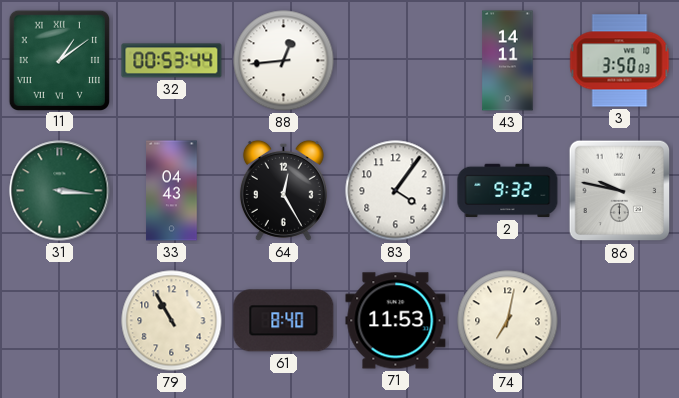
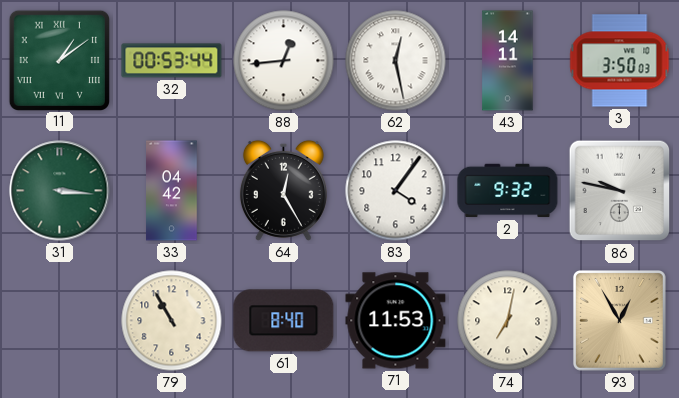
62: none -> 12:28
33: 04:43 -> 04:42
93: none -> 12:55
